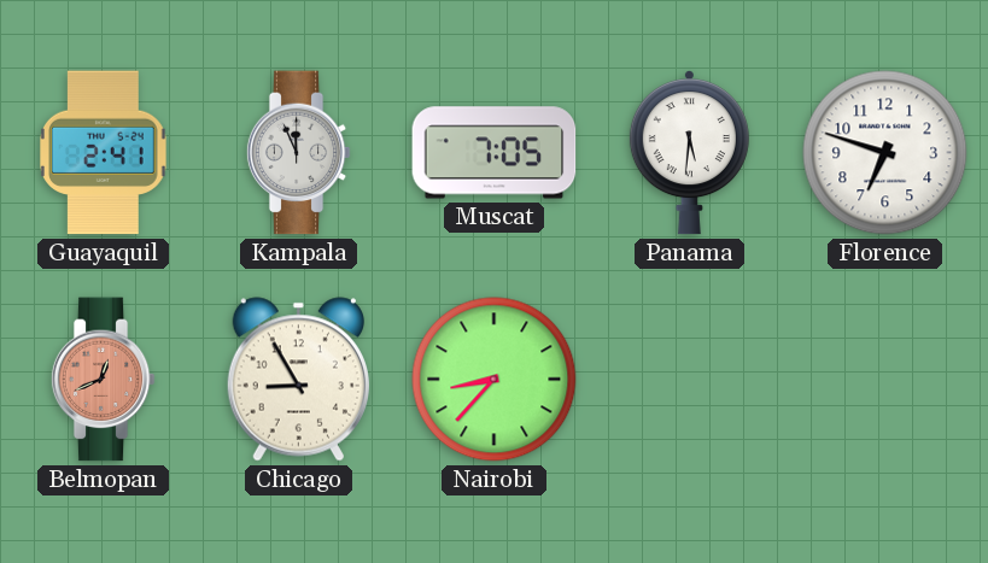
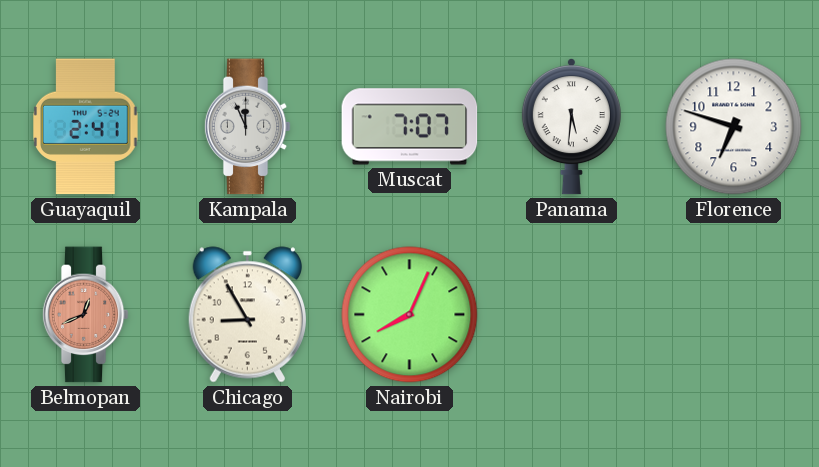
Muscat: 7:05 -> 7:07
Nairobi: 8:37 -> 8:04
